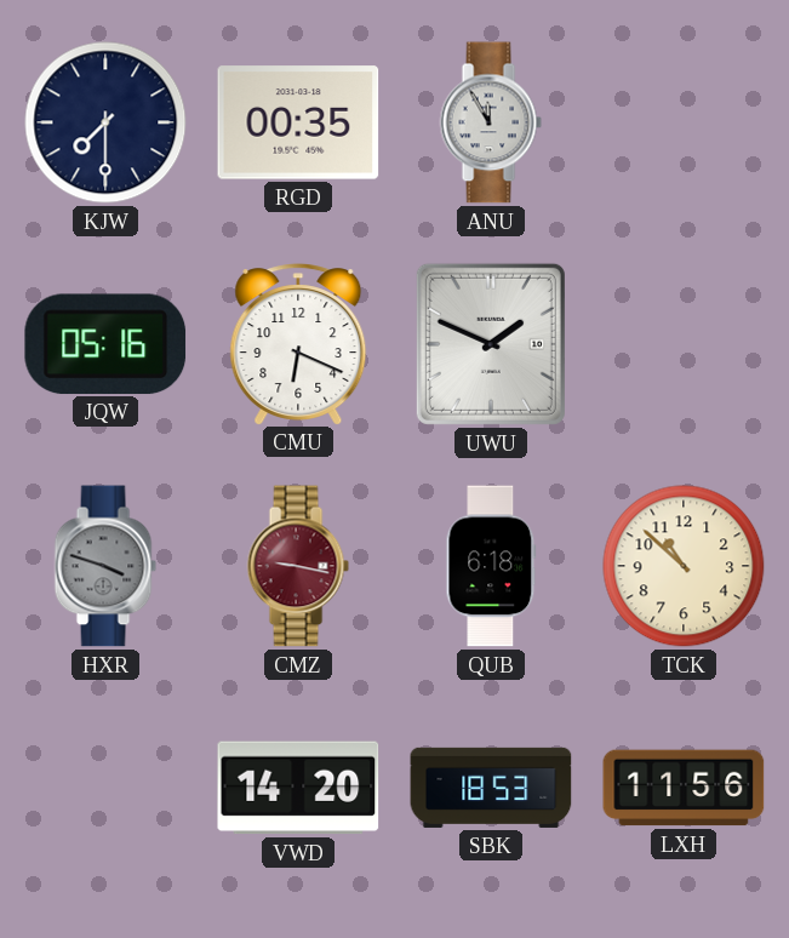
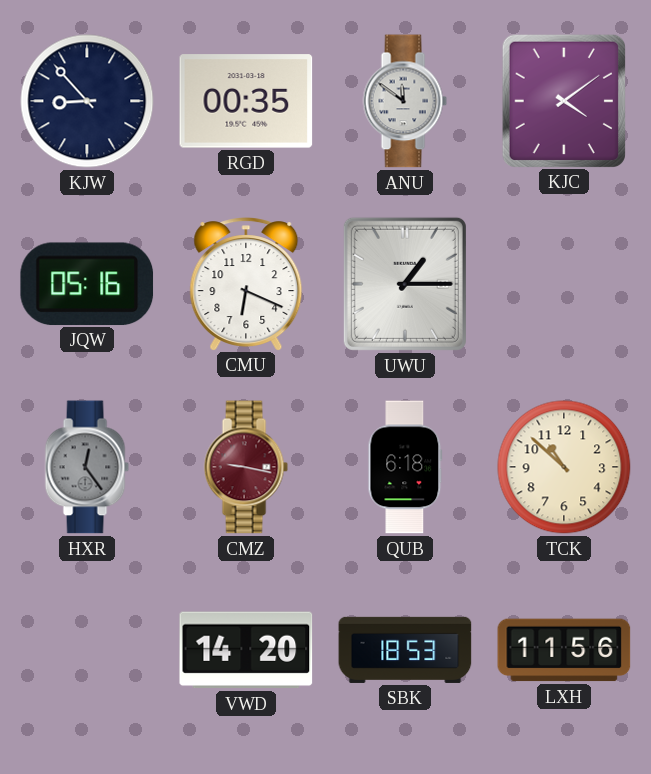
KJW: 7:30 -> 8:53
ANU: 11:55 -> 11:51
KJC: none -> 4:09
UWU: 1:49 -> 1:15
HXR: 3:48 -> 12:24
